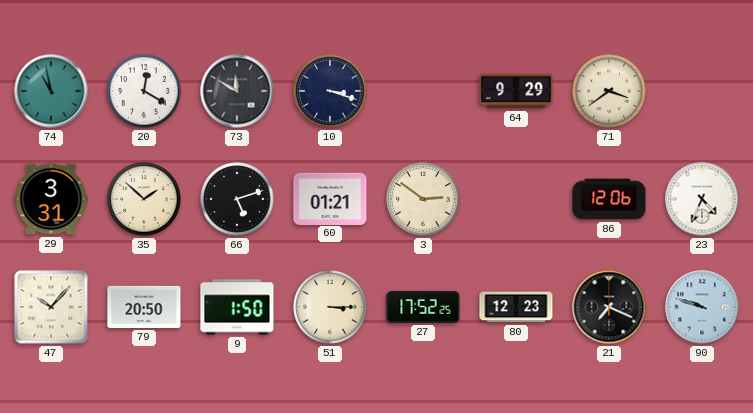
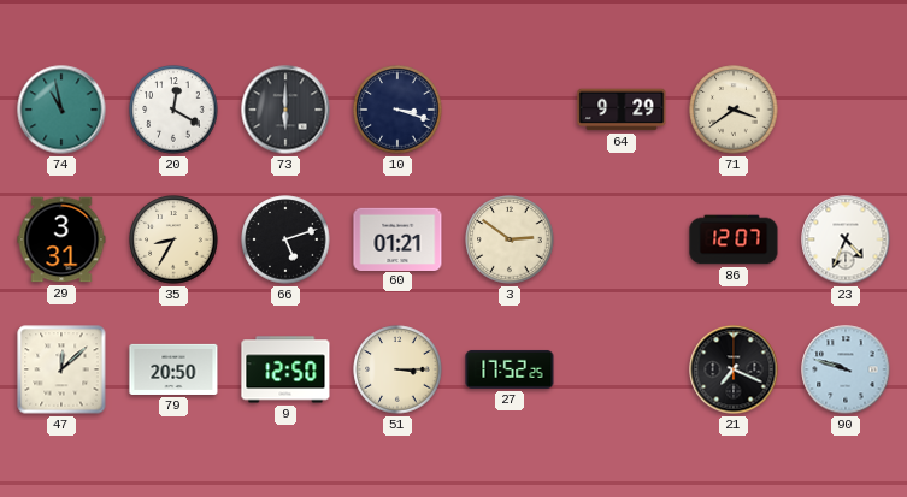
73: 11:50 -> 6:00
35: 1:52 -> 8:35
86: 12:06 -> 12:07
47: 10:07 -> 12:08
9: 1:50 -> 12:50
80: 12:23 -> none
